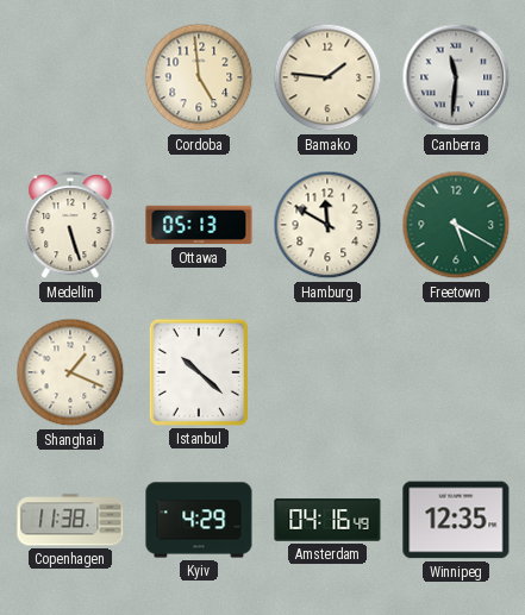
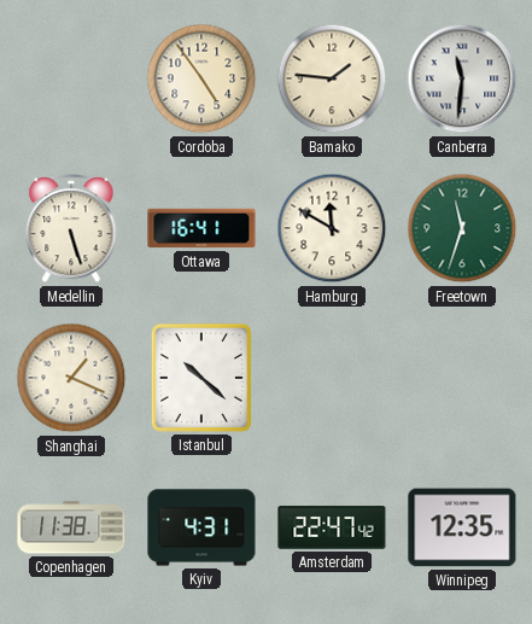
Cordoba: 4:59 -> 4:54
Ottawa: 05:13 -> 16:41
Freetown: 5:20 -> 11:33
Kyiv: 4:29 -> 4:31
Amsterdam: 04:16 -> 22:47
